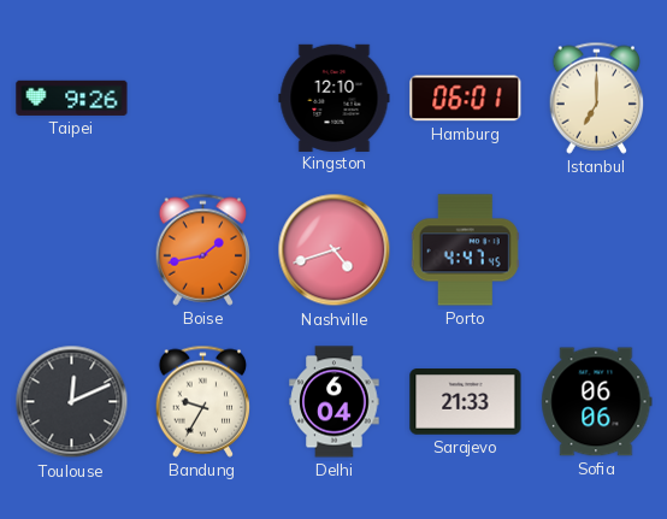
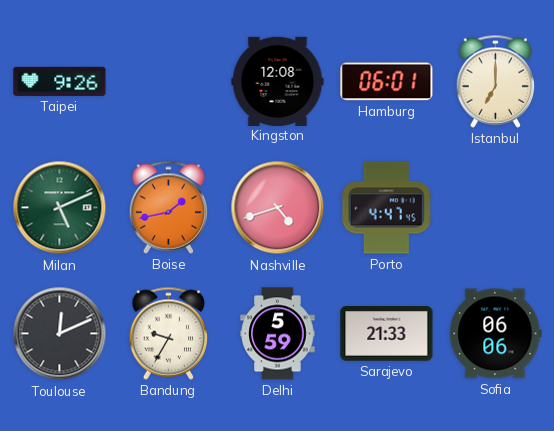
Kingston: 12:10 -> 12:08
Milan: none -> 5:11
Delhi: 6:04 -> 5:59
